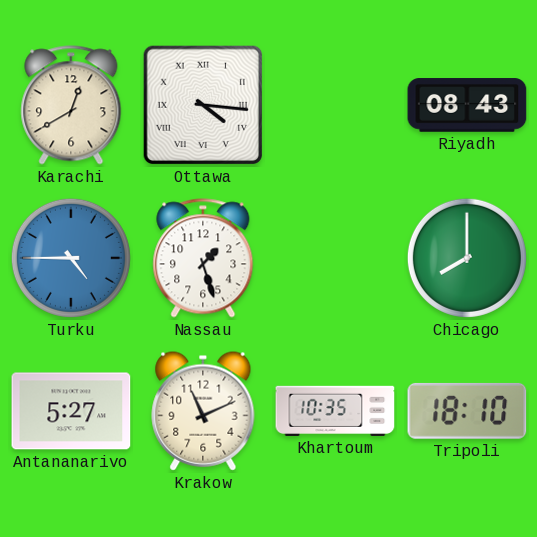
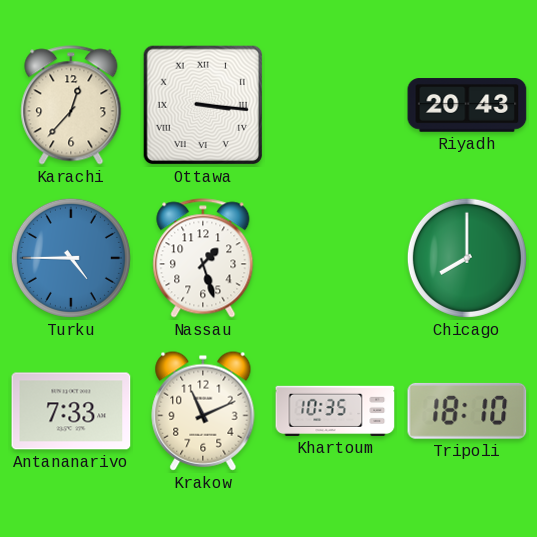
Karachi: 12:40 -> 12:37
Ottawa: 4:16 -> 3:16
Riyadh: 08:43 -> 20:43
Antananarivo: 5:27 -> 7:33
